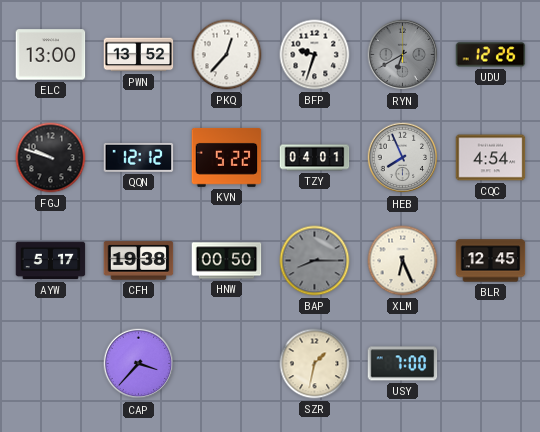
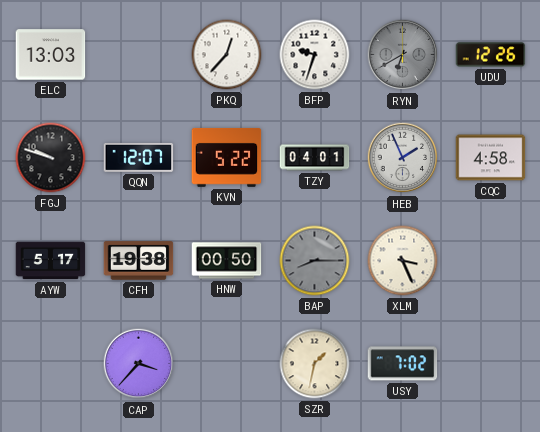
ELC: 13:00 -> 13:03
PWN: 13:52 -> none
QQN: 12:12 -> 12:07
HEB: 7:56 -> 1:56
CQC: 4:54 -> 4:58
XLM: 6:26 -> 3:26
BLR: 12:45 -> none
USY: 7:00 -> 7:02
